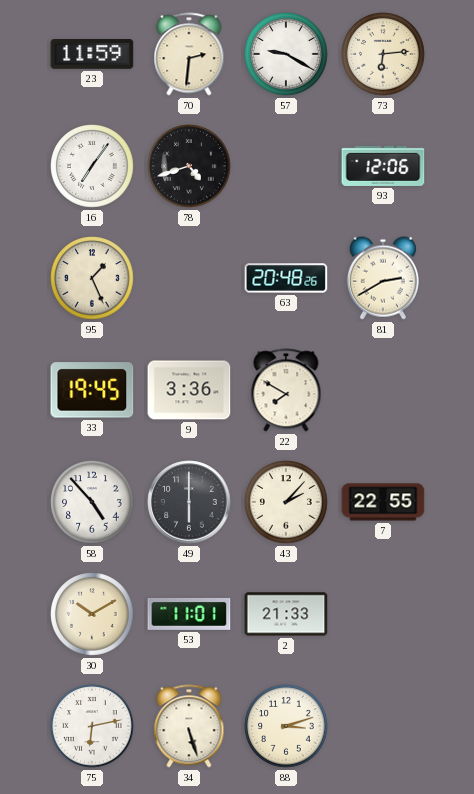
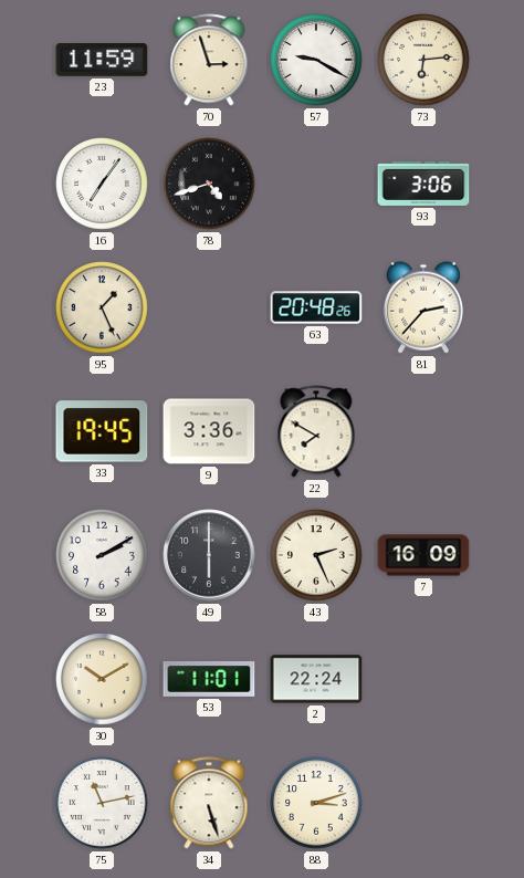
70: 2:31 -> 2:57
93: 12:06 -> 3:06
81: 2:40 -> 2:37
58: 4:53 -> 2:10
43: 2:07 -> 2:26
7: 22:55 -> 16:09
2: 21:33 -> 22:24
75: 6:13 -> 11:13
